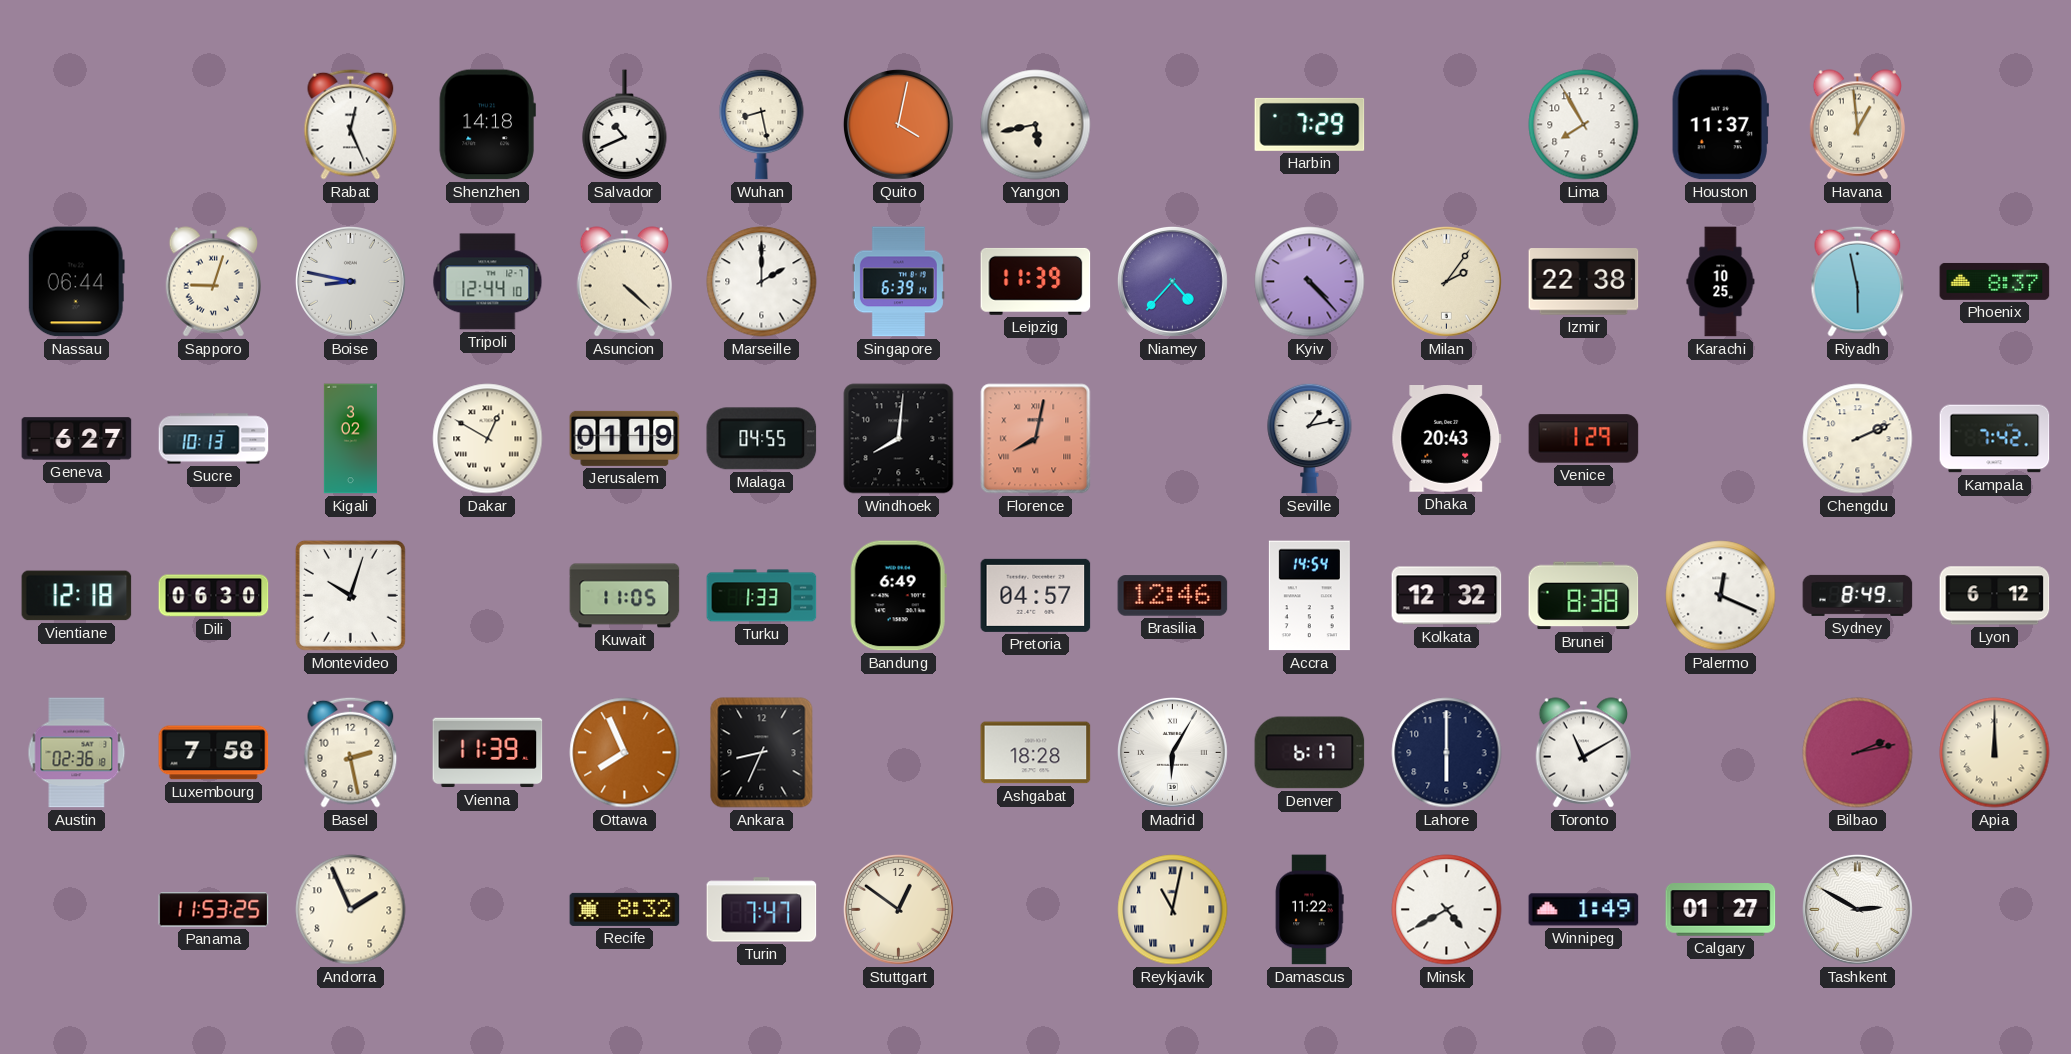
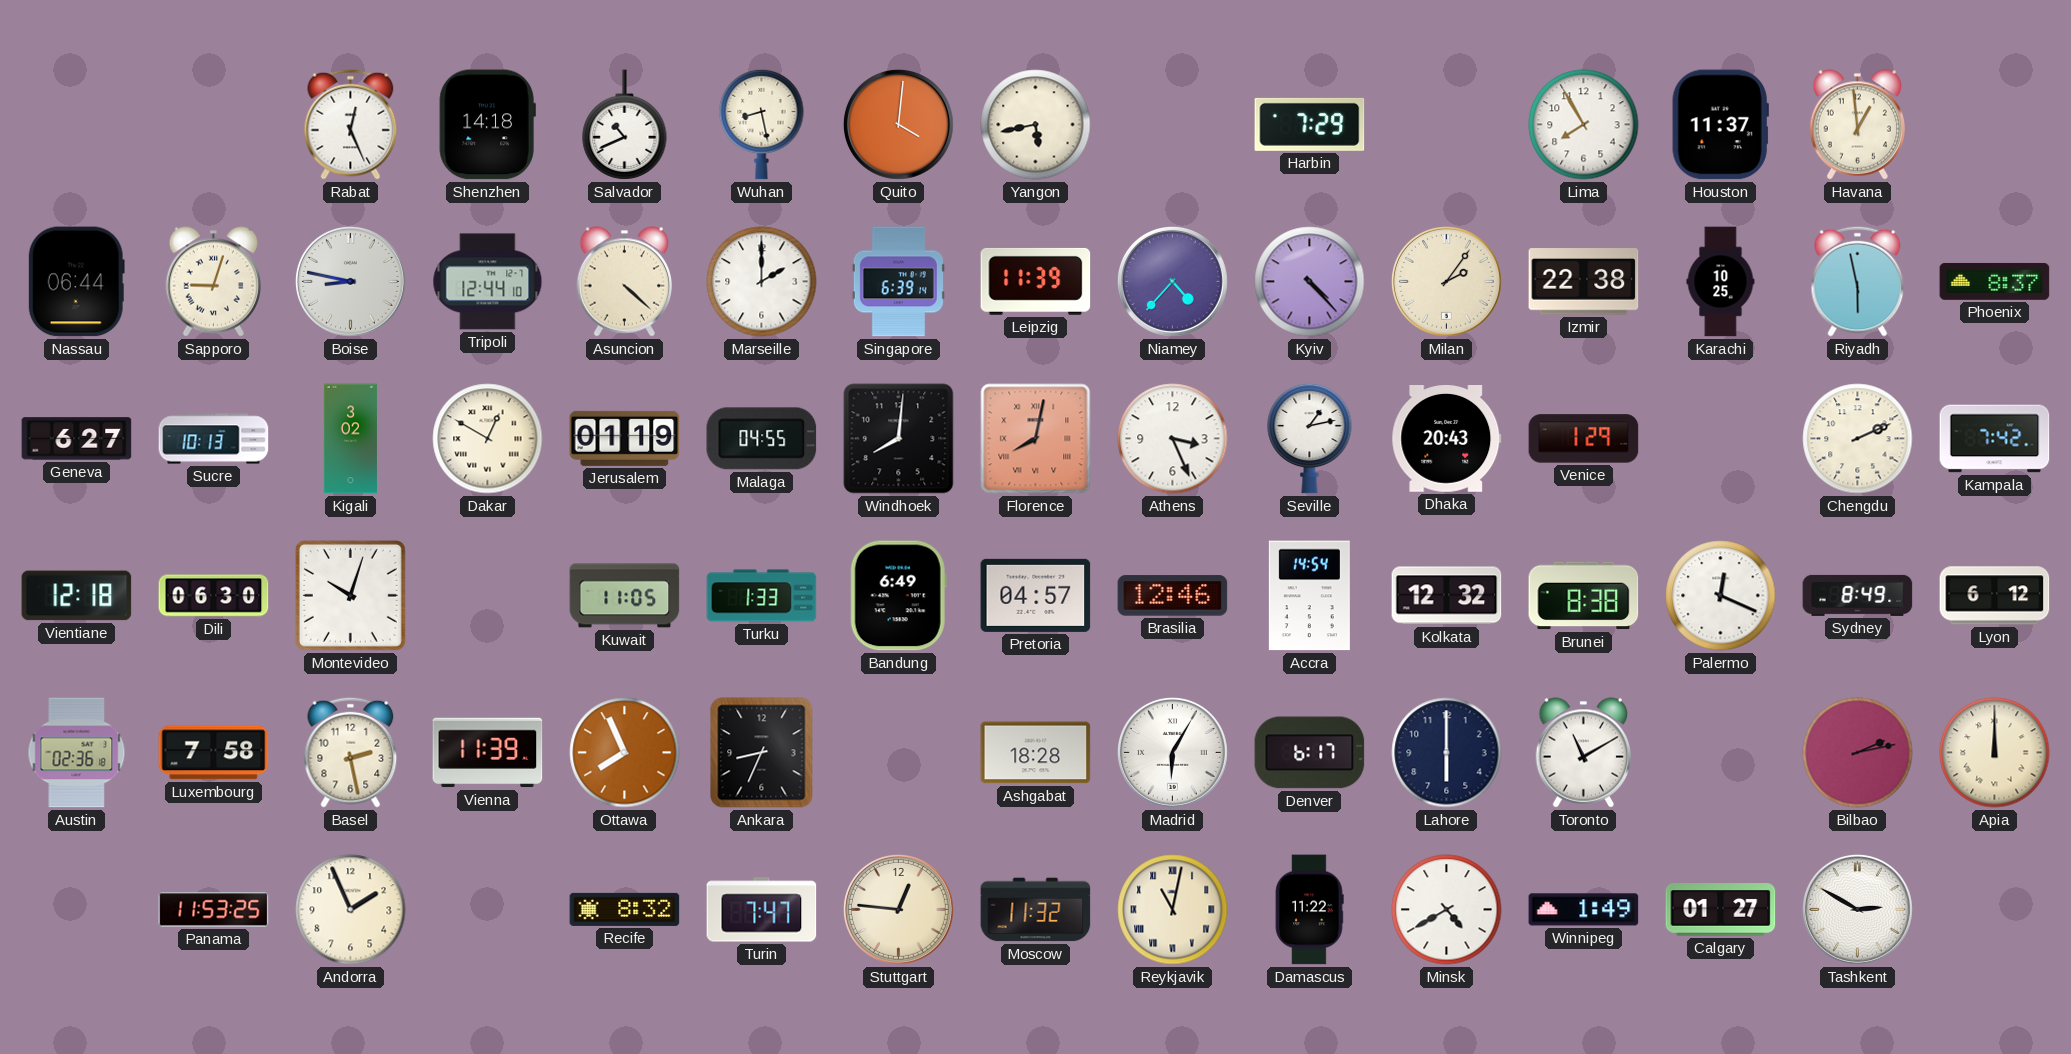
Quito: 4:02 -> 4:01
Athens: none -> 3:26
Stuttgart: 12:51 -> 12:46
Moscow: none -> 11:32
